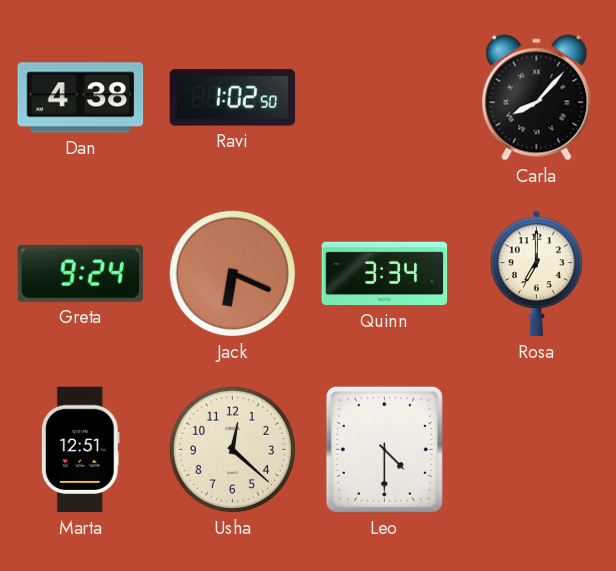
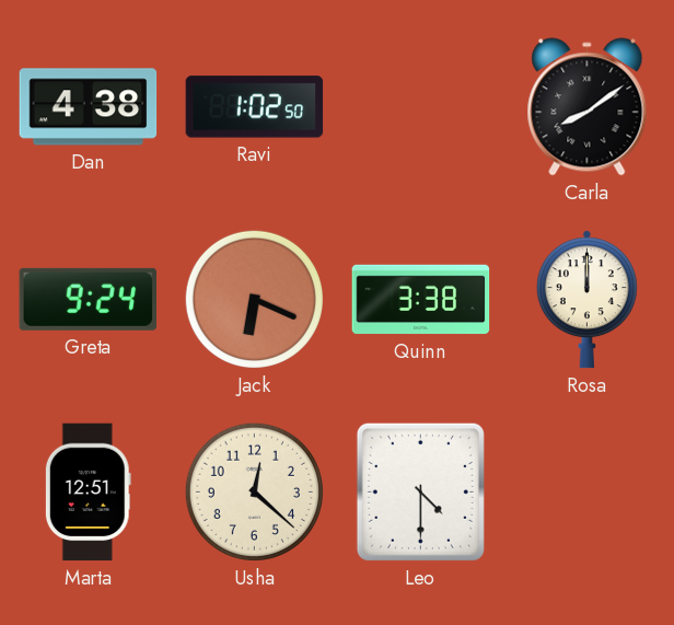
Carla: 8:07 -> 8:09
Quinn: 3:34 -> 3:38
Rosa: 7:00 -> 12:00
